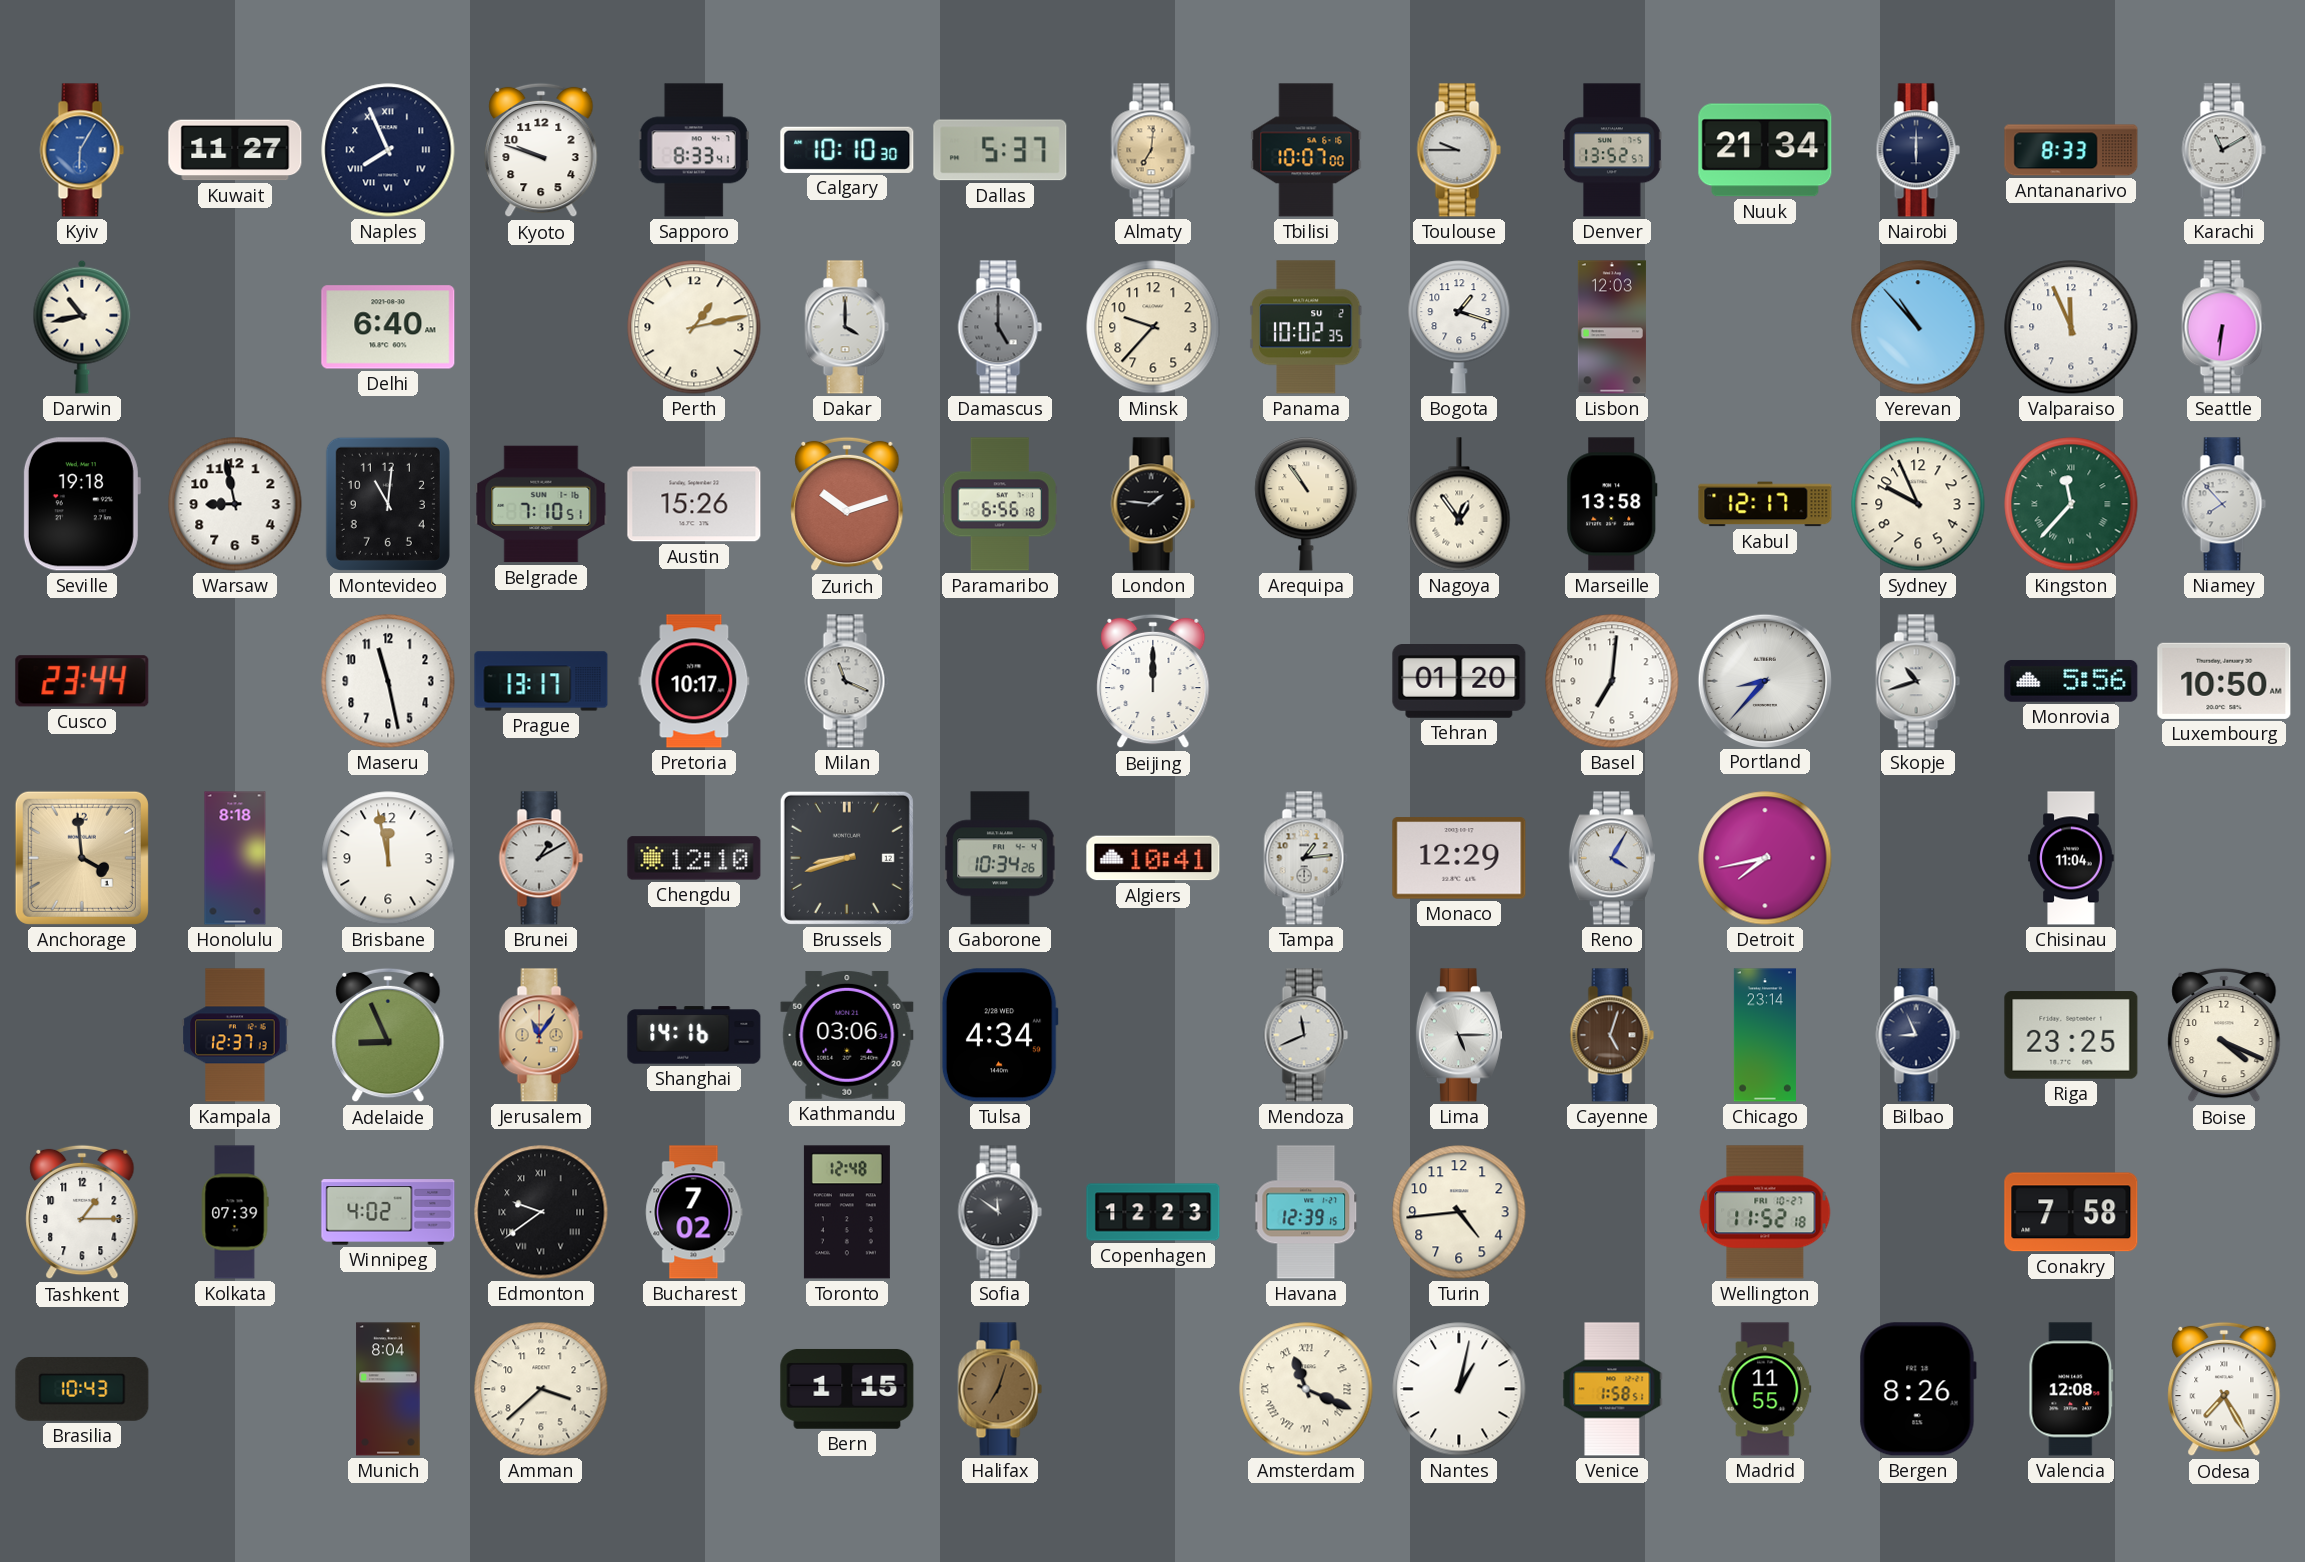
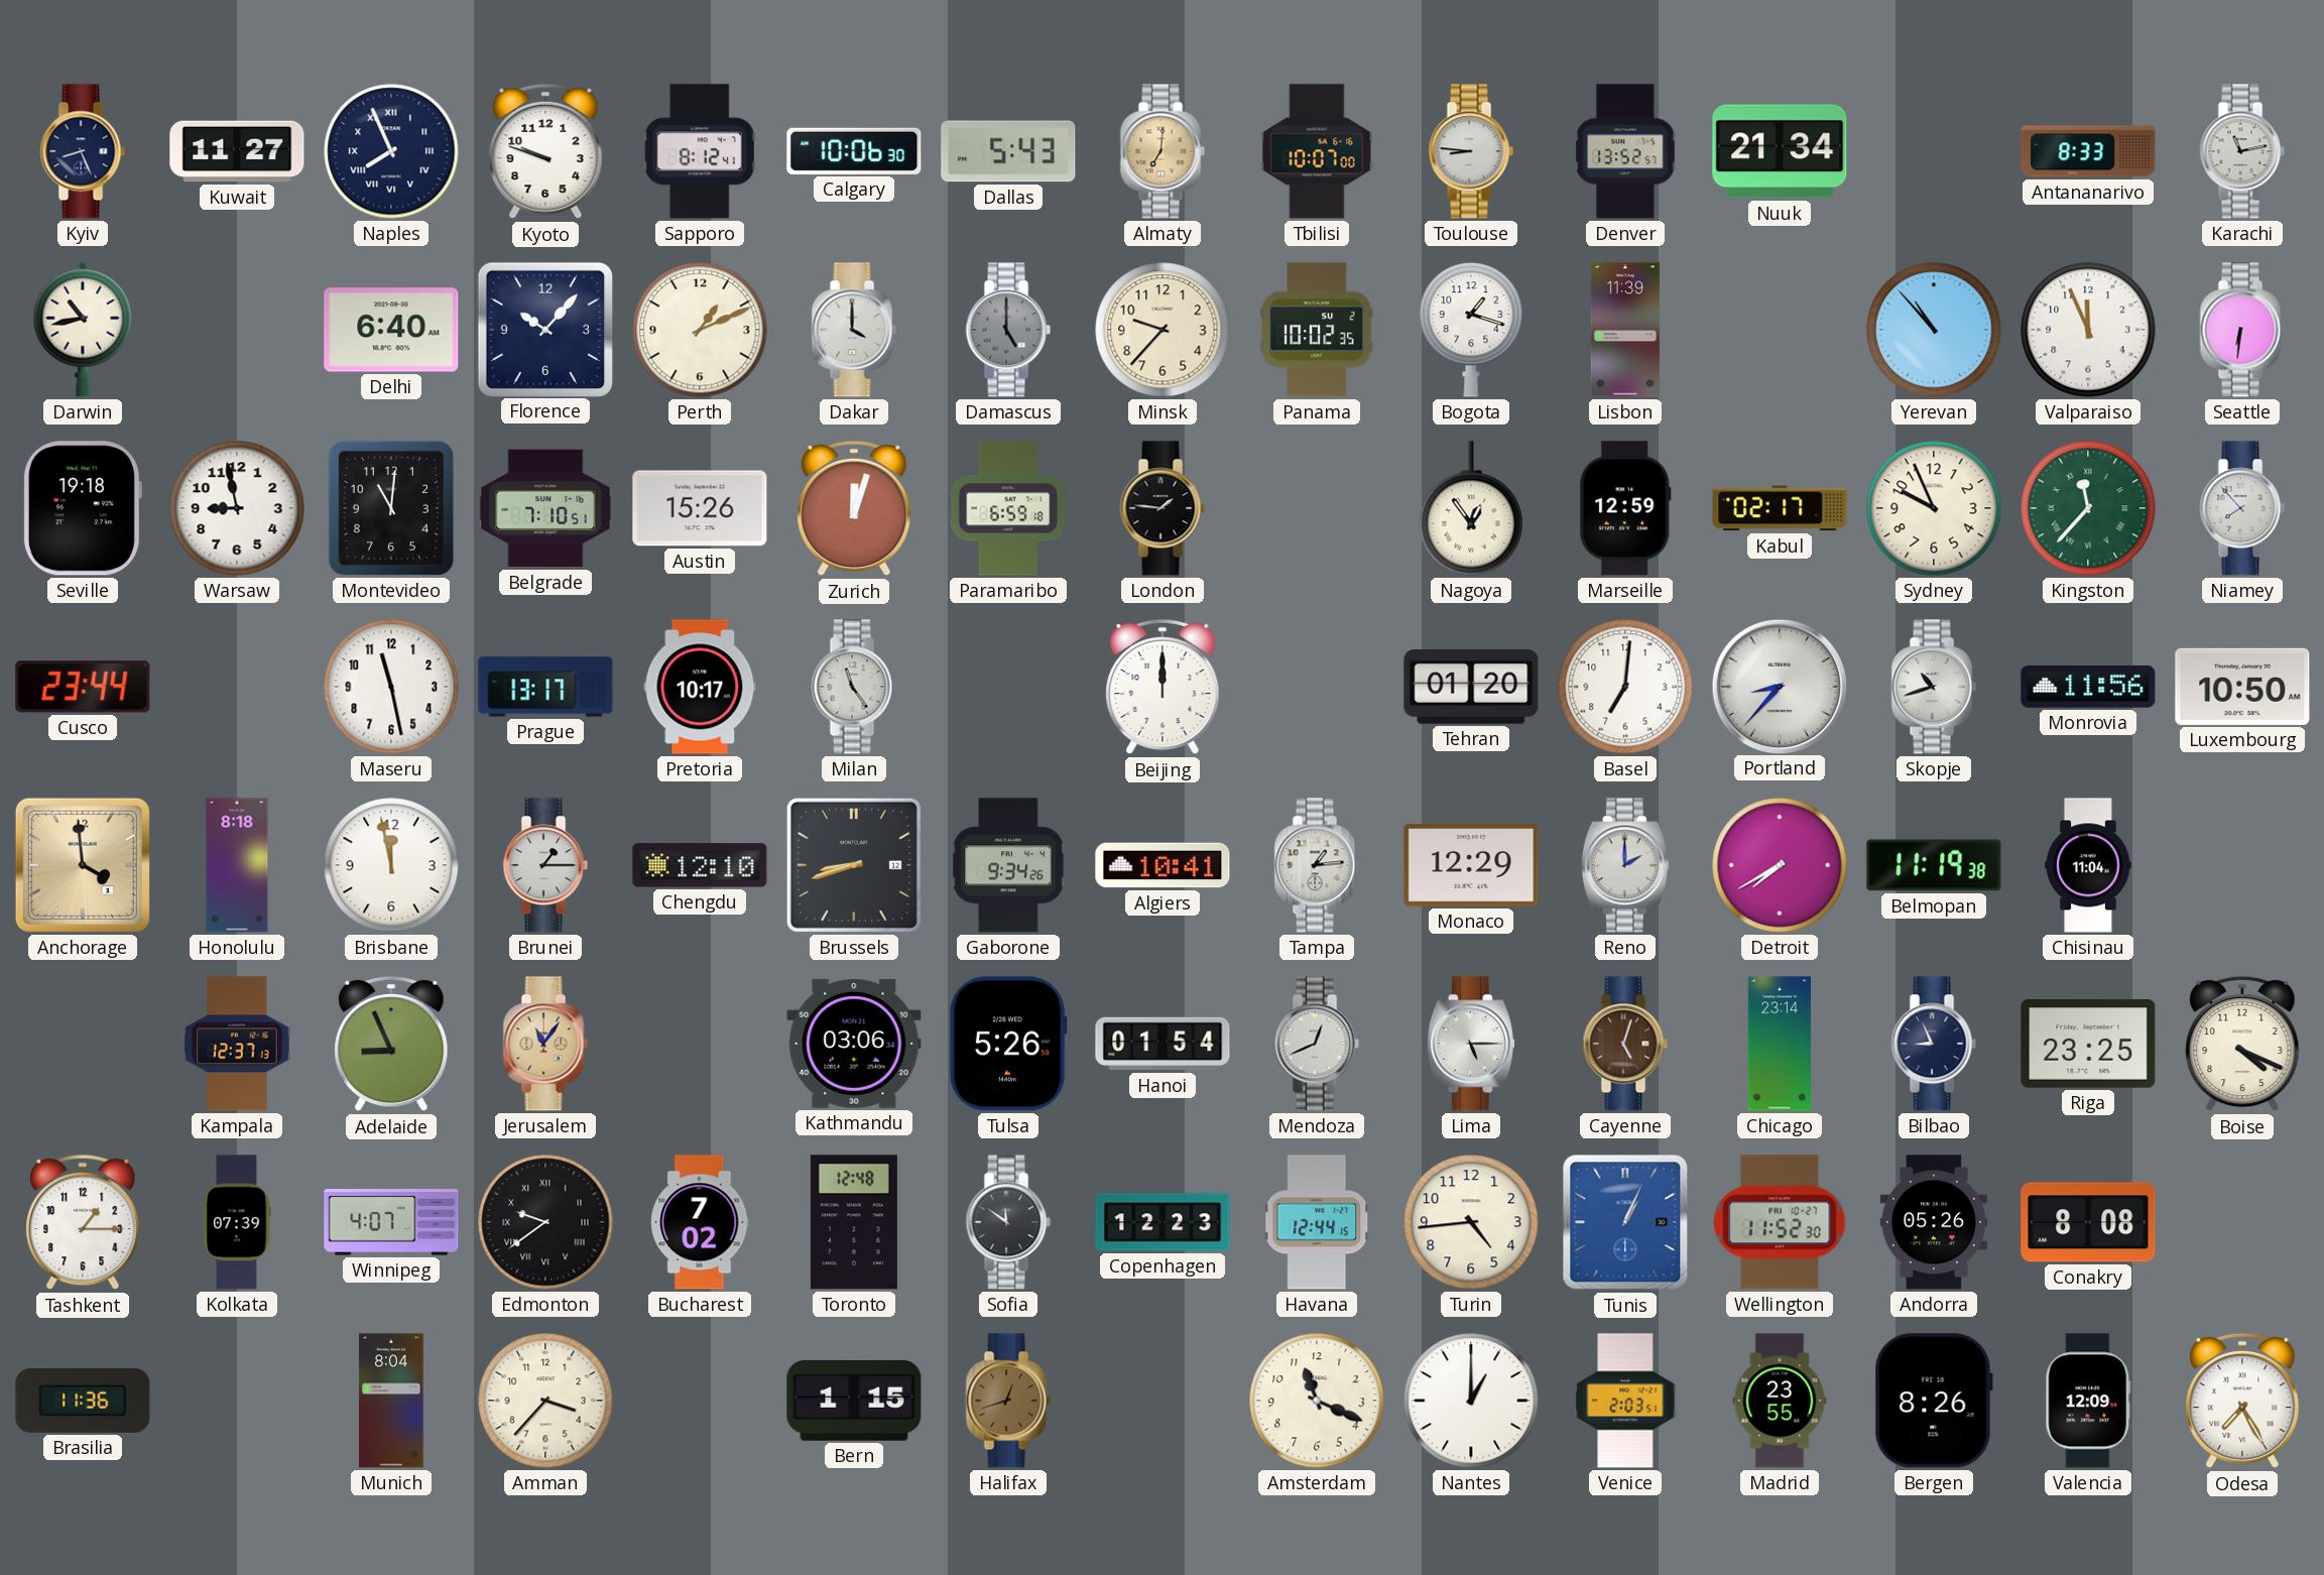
Kyiv: 6:05 -> 8:26
Kyiv dial: blue -> navy
Sapporo: 8:33 -> 8:12
Calgary: 10:10 -> 10:06
Dallas: 5:37 -> 5:43
Toulouse: 9:45 -> 8:46
Nairobi: 6:00 -> none
Karachi: 11:10 -> 11:13
Florence: none -> 10:07
Perth: 1:13 -> 1:11
Lisbon: 12:03 -> 11:39
Zurich: 10:12 -> 12:03
Paramaribo: 6:56 -> 6:59
Arequipa: 10:54 -> none
Marseille: 13:58 -> 12:59
Kabul: 12:17 -> 02:17
Milan: 11:19 -> 11:24
Monrovia: 5:56 -> 11:56
Brunei: 1:10 -> 1:15
Gaborone: 10:34 -> 9:34
Reno: 4:05 -> 2:00
Detroit: 7:43 -> 7:40
Belmopan: none -> 11:19
Shanghai: 14:16 -> none
Tulsa: 4:34 -> 5:26
Hanoi: none -> 01:54
Mendoza: 11:41 -> 12:41
Winnipeg: 4:02 -> 4:07
Havana: 12:39 -> 12:44
Tunis: none -> 1:04
Wellington: 11:52:18 -> 11:52:30
Andorra: none -> 05:26
Conakry: 7:58 -> 8:08
Brasilia: 10:43 -> 11:36
Amman: 3:38 -> 3:37
Halifax: 7:03 -> 12:42
Amsterdam numerals: Roman -> Arabic
Nantes: 1:02 -> 1:00
Venice: 1:58 -> 2:03
Madrid: 11:55 -> 23:55
Valencia: 12:08 -> 12:09
